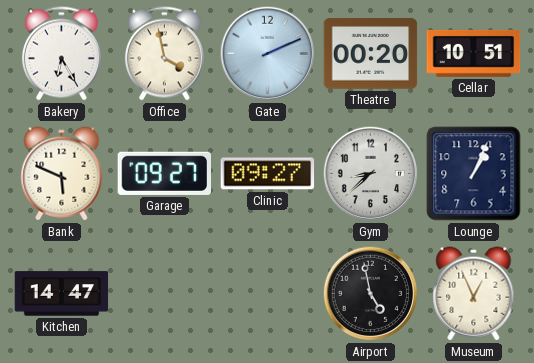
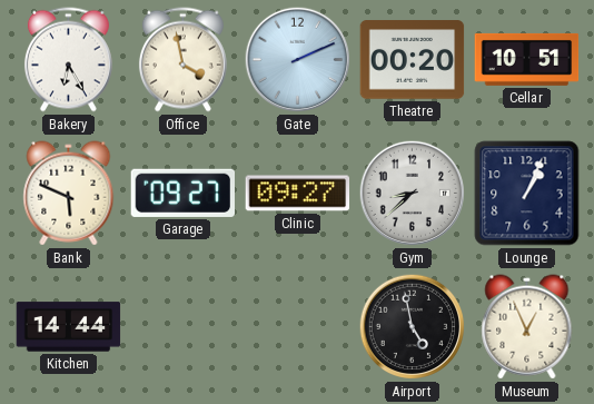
Kitchen: 14:47 -> 14:44
